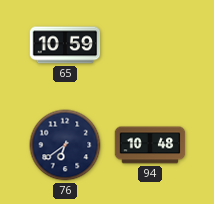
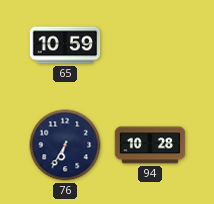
76: 6:39 -> 6:35
94: 10:48 -> 10:28
